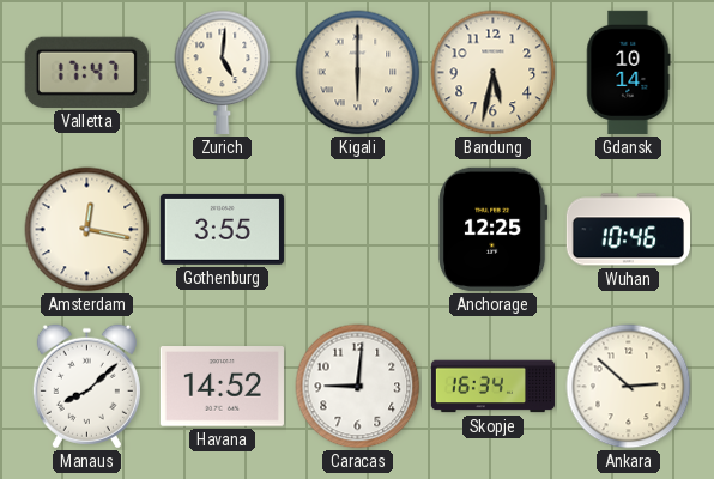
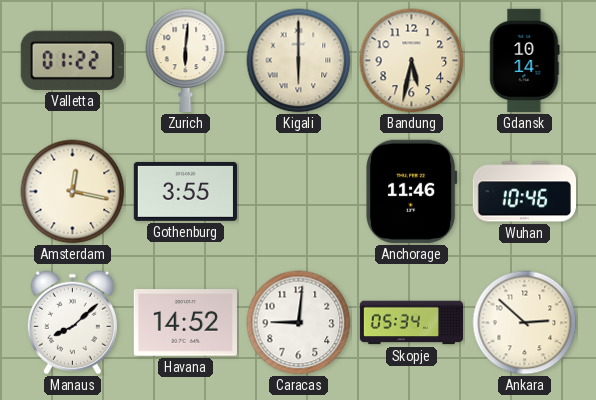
Valletta: 17:47 -> 01:22
Zurich: 5:01 -> 6:01
Anchorage: 12:25 -> 11:46
Skopje: 16:34 -> 05:34
